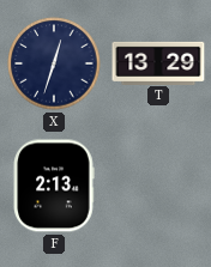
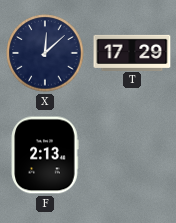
X: 12:33 -> 12:08
T: 13:29 -> 17:29
